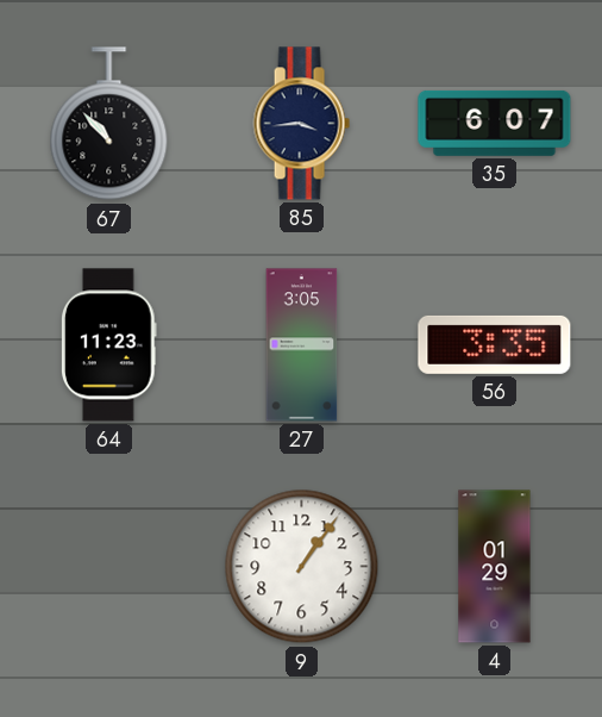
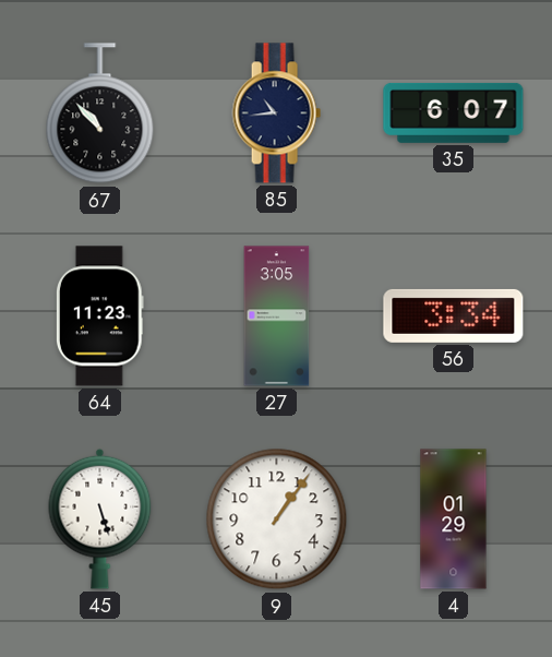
85: 3:44 -> 10:44
56: 3:35 -> 3:34
45: none -> 5:27
